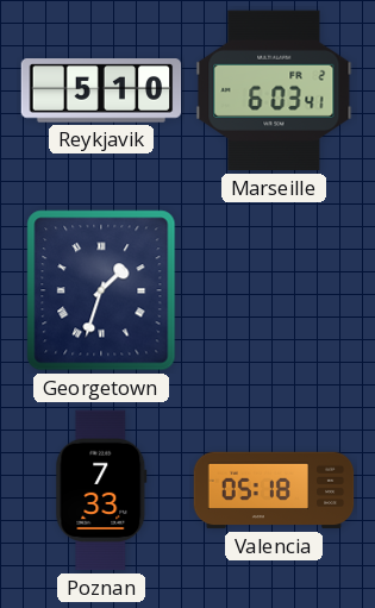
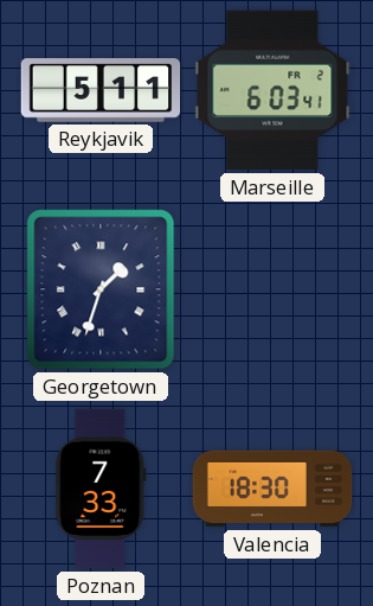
Reykjavik: 5:10 -> 5:11
Valencia: 05:18 -> 18:30
